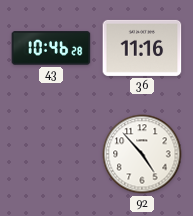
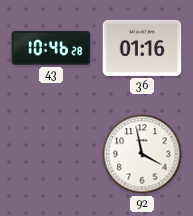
36: 11:16 -> 01:16
92: 4:53 -> 3:58
